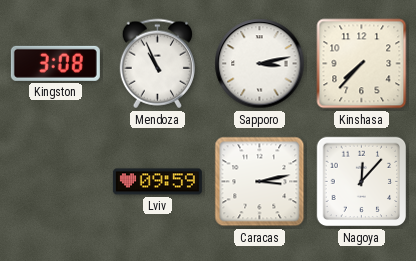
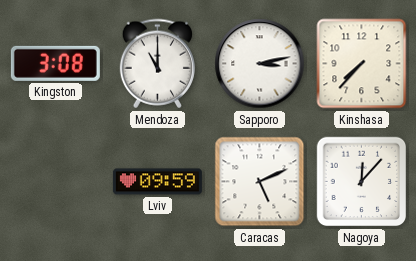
Mendoza: 10:56 -> 11:00
Caracas: 3:13 -> 5:11
